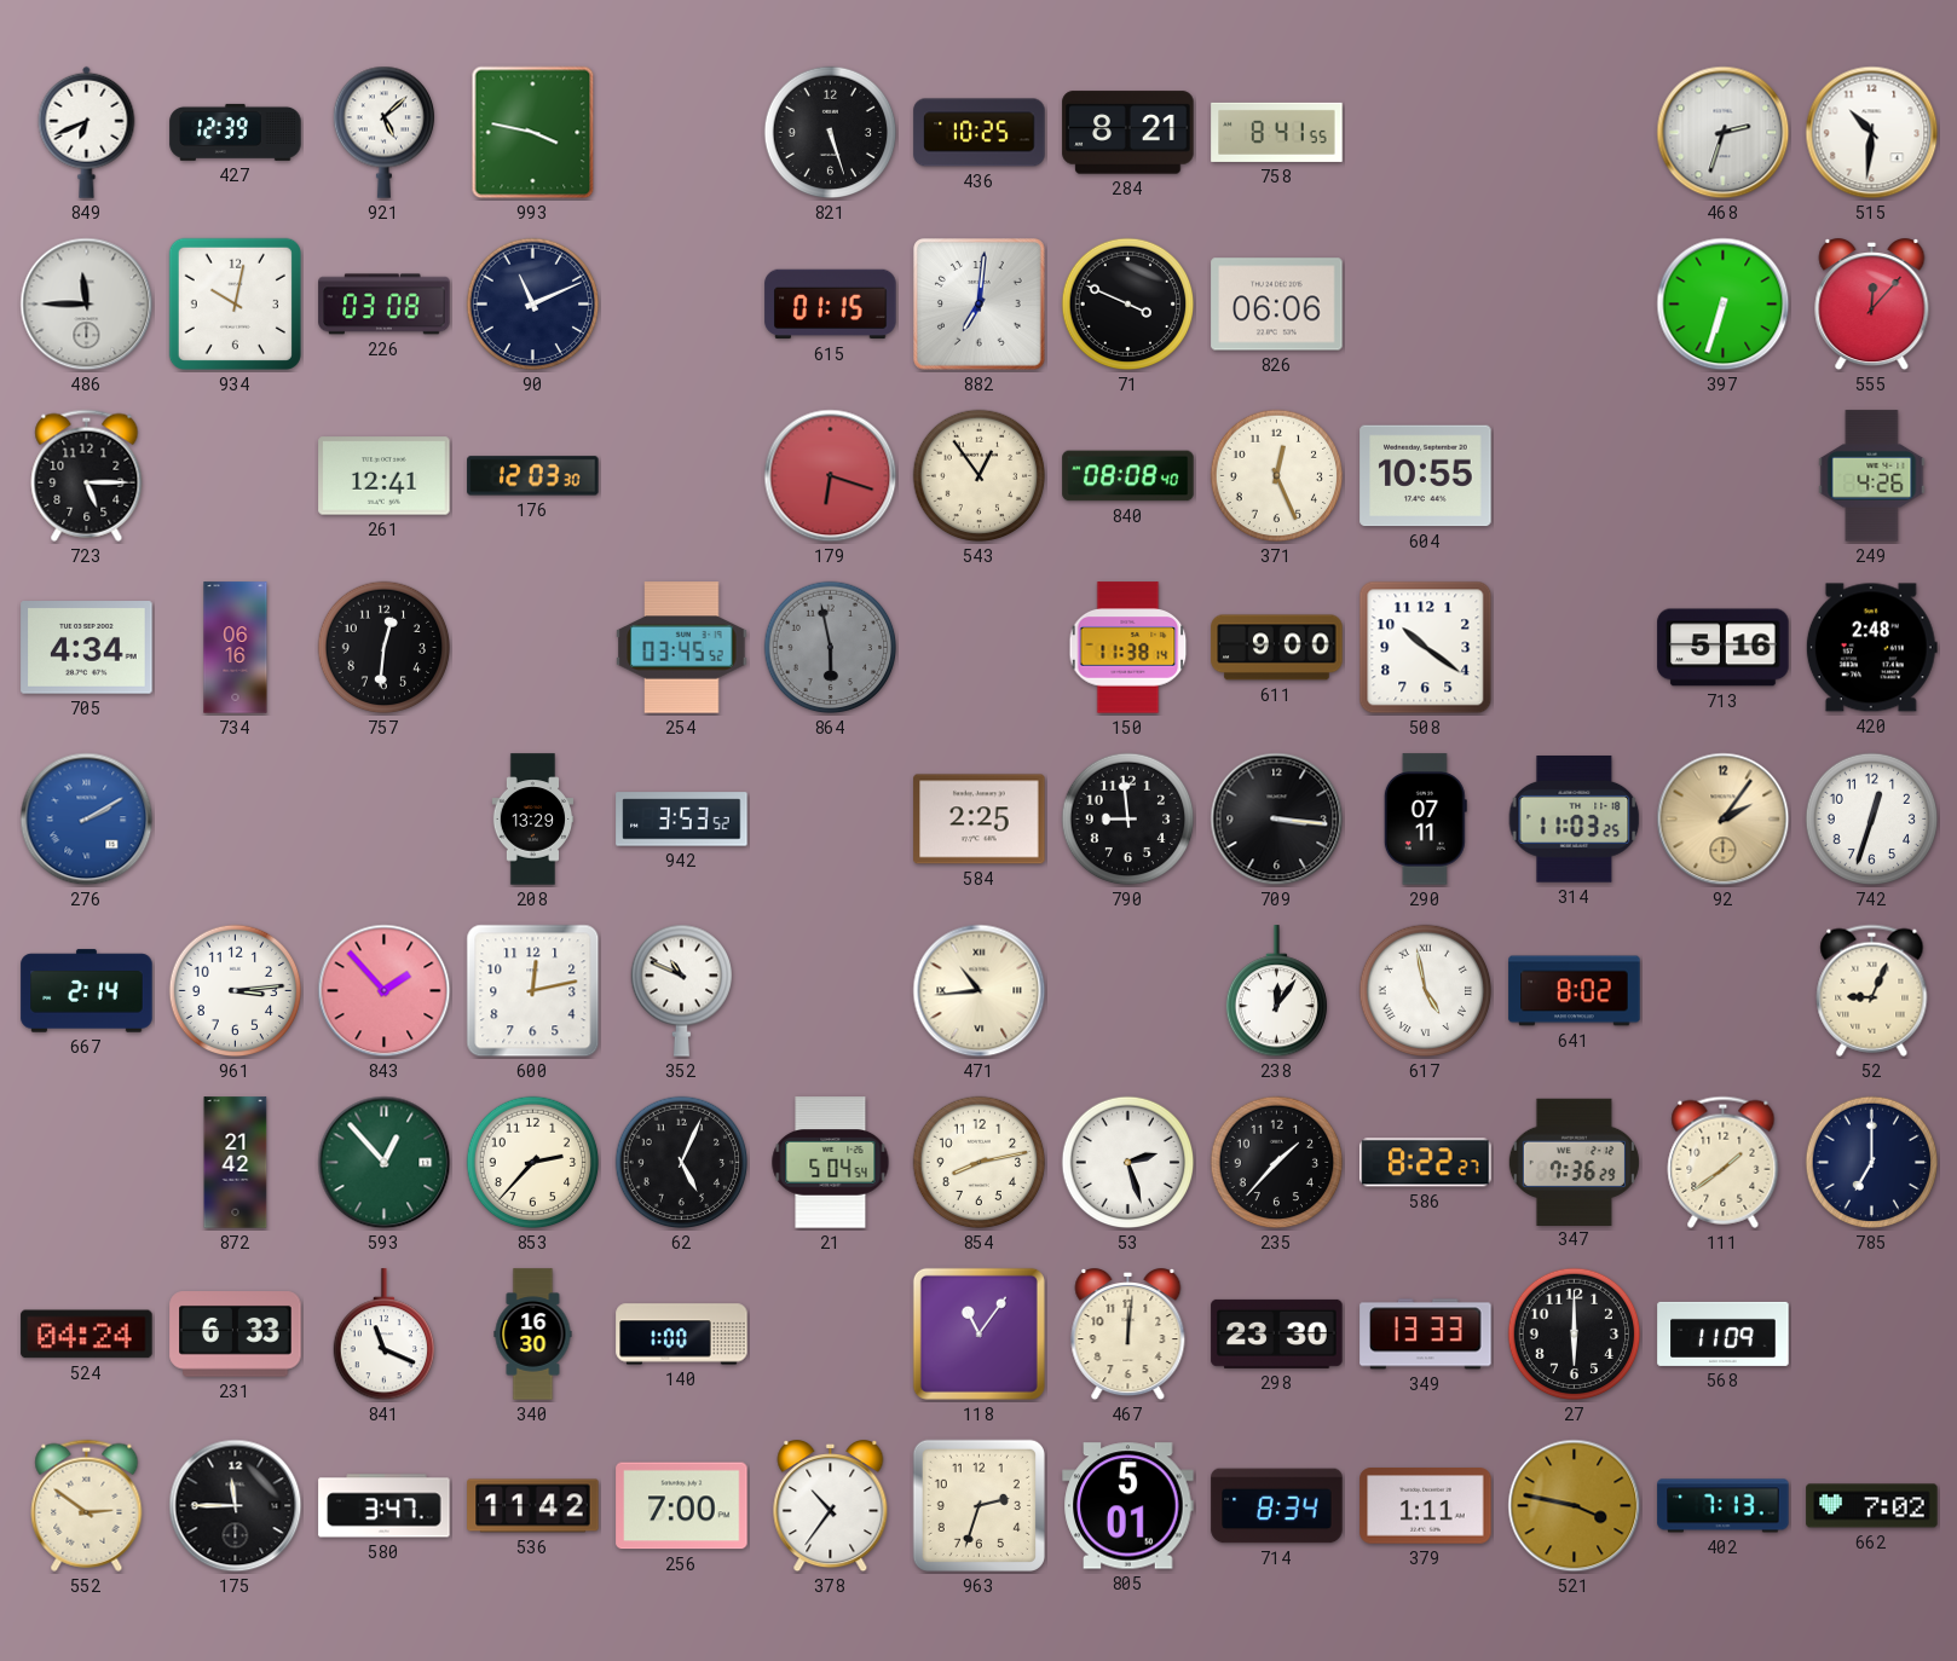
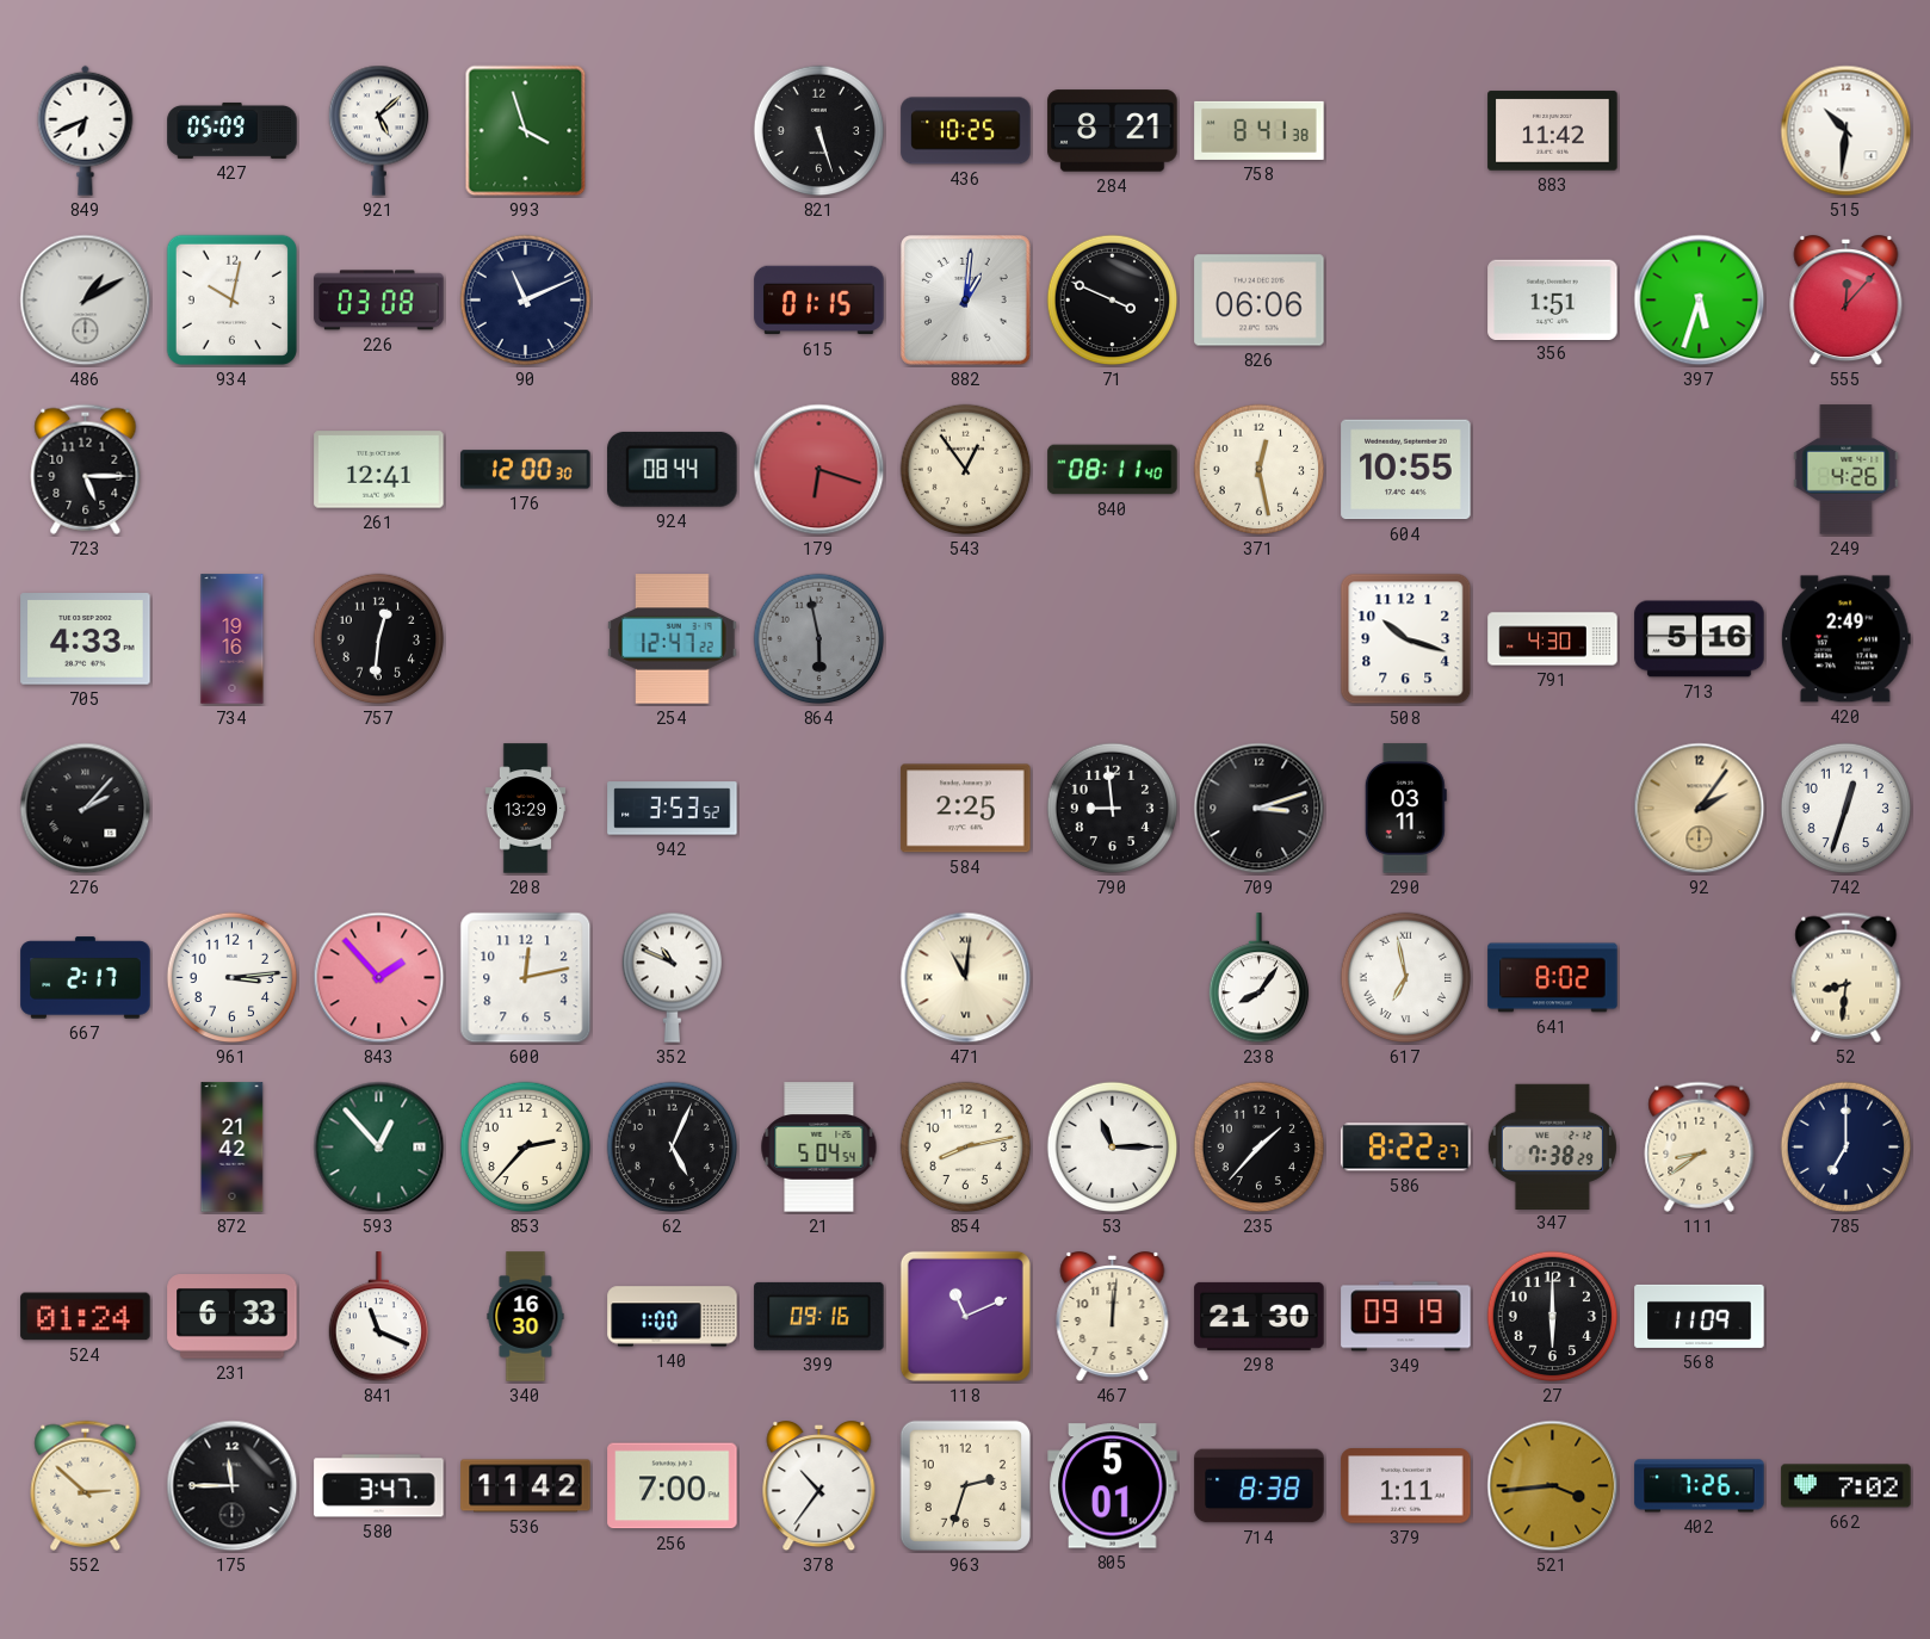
427: 12:39 -> 05:09
993: 3:47 -> 3:57
758: 8:41:55 -> 8:41:38
883: none -> 11:42
468: 2:33 -> none
486: 11:45 -> 1:10
882: 7:01 -> 1:01
356: none -> 1:51
397: 6:33 -> 5:33
176: 12:03 -> 12:00
924: none -> 08:44
840: 08:08 -> 08:11
371: 12:26 -> 12:28
705: 4:34 -> 4:33
734: 06:16 -> 19:16
254: 03:45 -> 12:47
150: 11:38 -> none
611: 9:00 -> none
508: 10:21 -> 10:18
791: none -> 4:30
420: 2:48 -> 2:49
276: 2:10 -> 2:07
276 dial: blue -> black
709: 3:16 -> 3:12
290: 07:11 -> 03:11
314: 11:03 -> none
667: 2:14 -> 2:17
471: 10:44 -> 11:01
238: 12:06 -> 8:06
617: 4:58 -> 6:58
52: 9:04 -> 8:31
53: 2:27 -> 11:15
347: 7:36 -> 7:38
111: 1:39 -> 8:39
524: 04:24 -> 01:24
399: none -> 09:16
118: 11:06 -> 11:11
298: 23:30 -> 21:30
349: 13:33 -> 09:19
552: 2:51 -> 2:52
714: 8:34 -> 8:38
521: 3:47 -> 3:44
402: 7:13 -> 7:26
